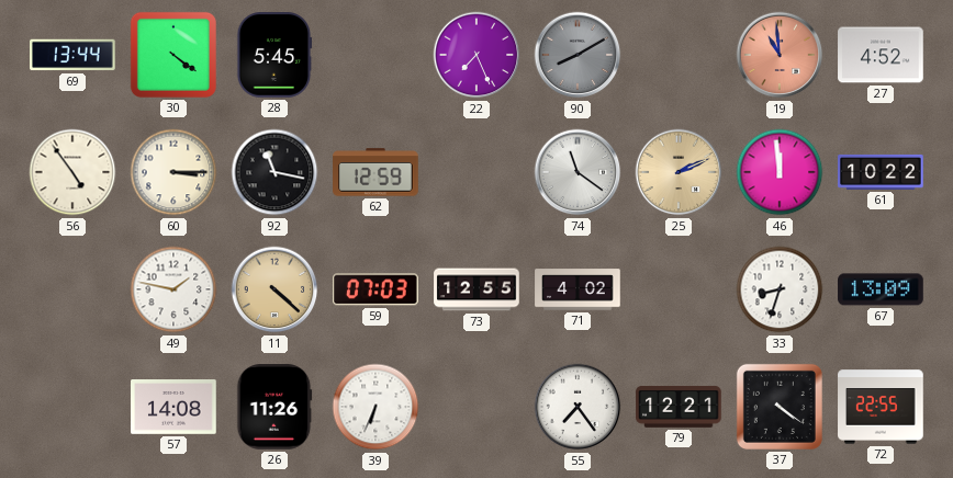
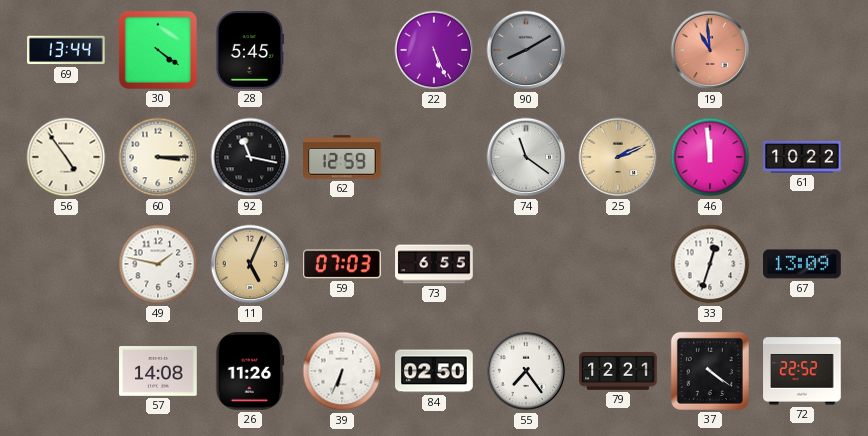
22: 7:26 -> 5:26
27: 4:52 -> none
11: 4:22 -> 5:04
73: 12:55 -> 6:55
71: 4:02 -> none
33: 8:33 -> 12:33
84: none -> 02:50
72: 22:55 -> 22:52
